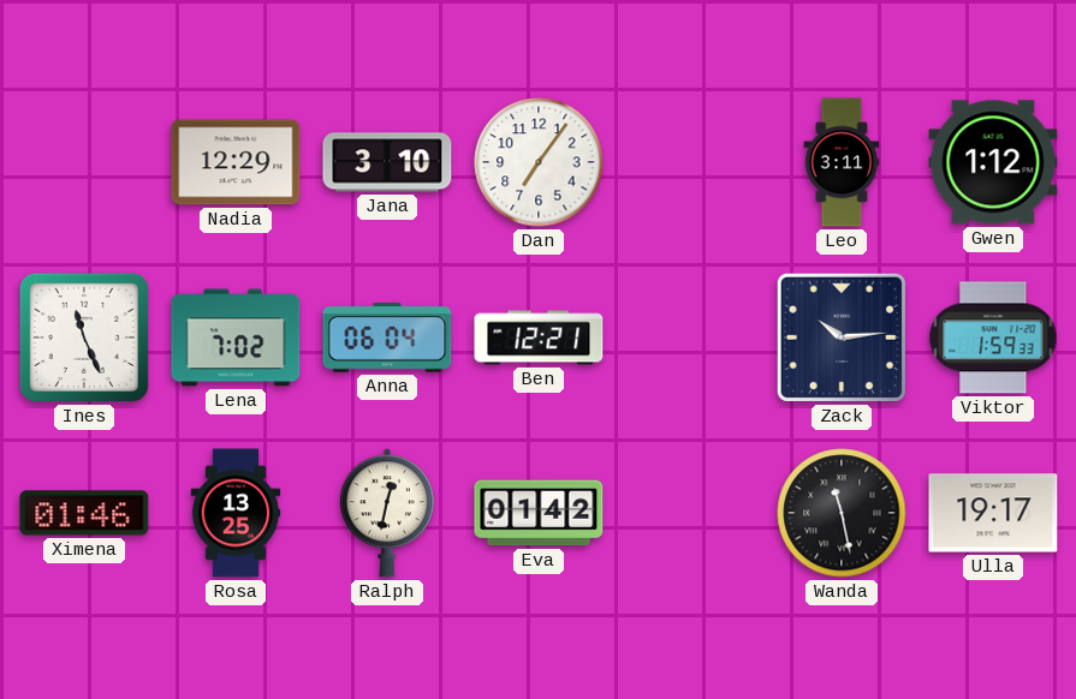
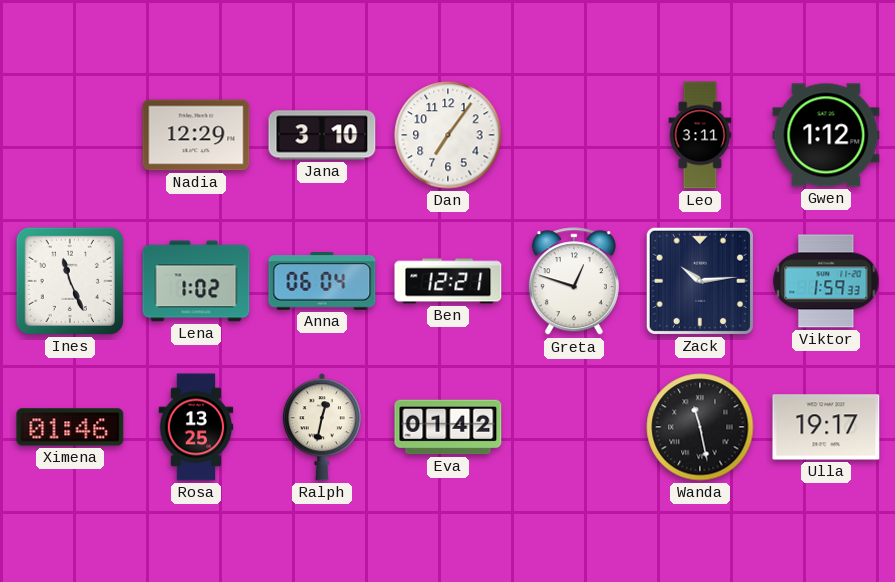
Lena: 7:02 -> 1:02
Greta: none -> 12:48
